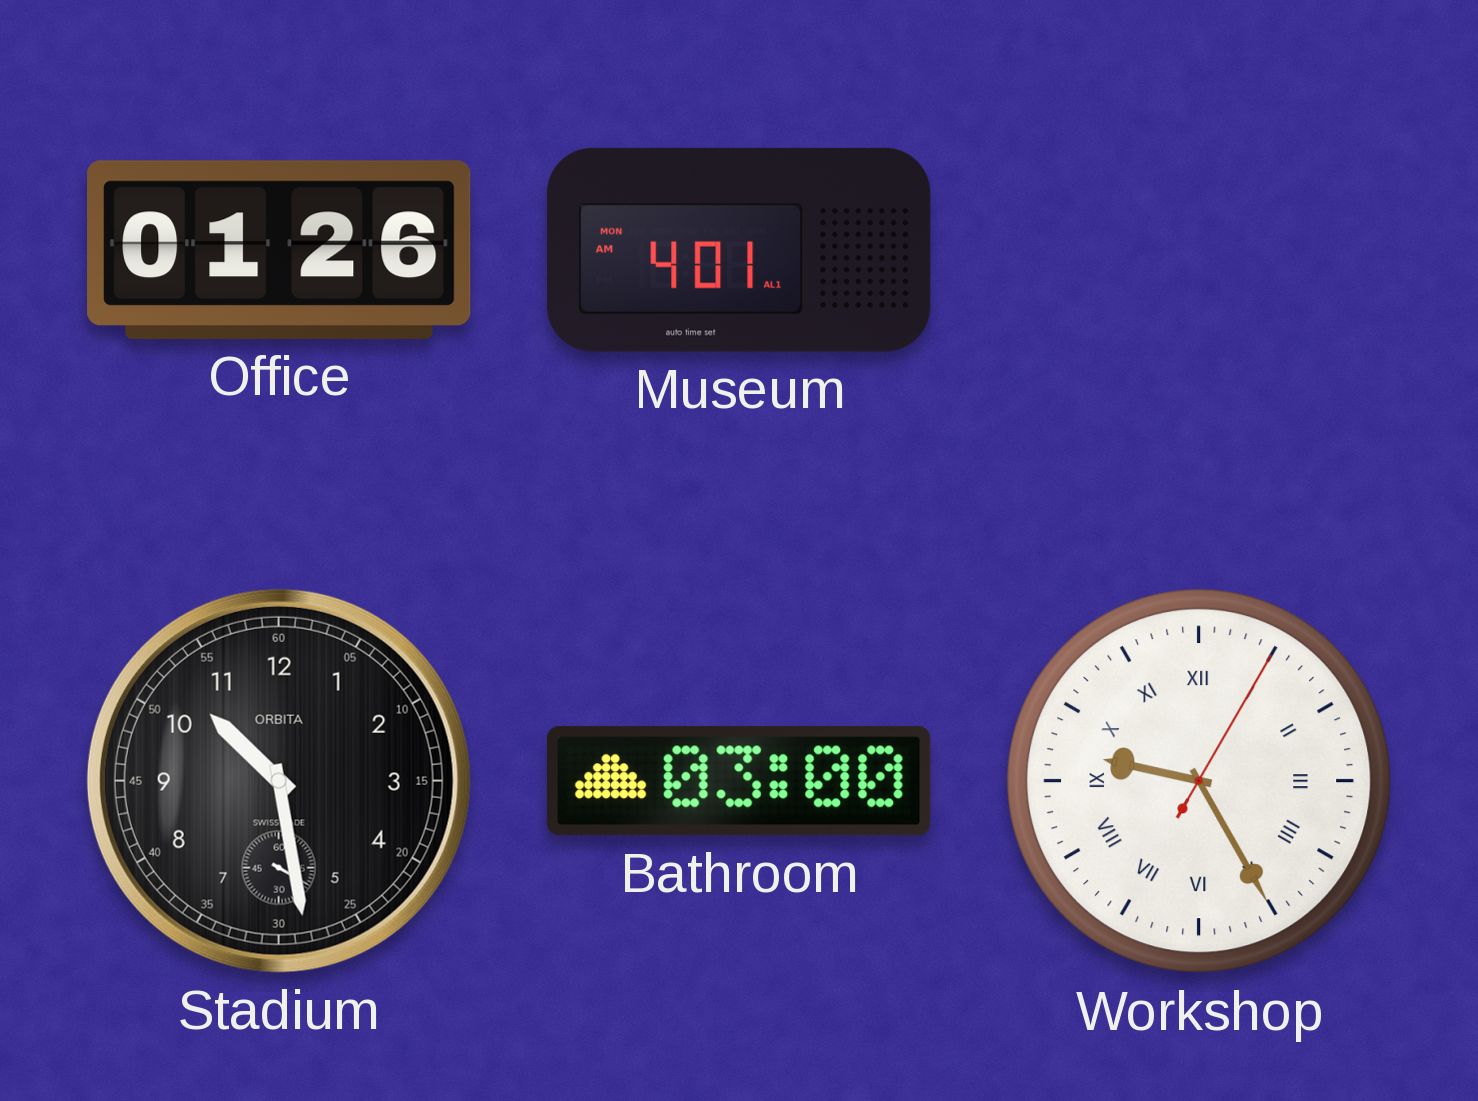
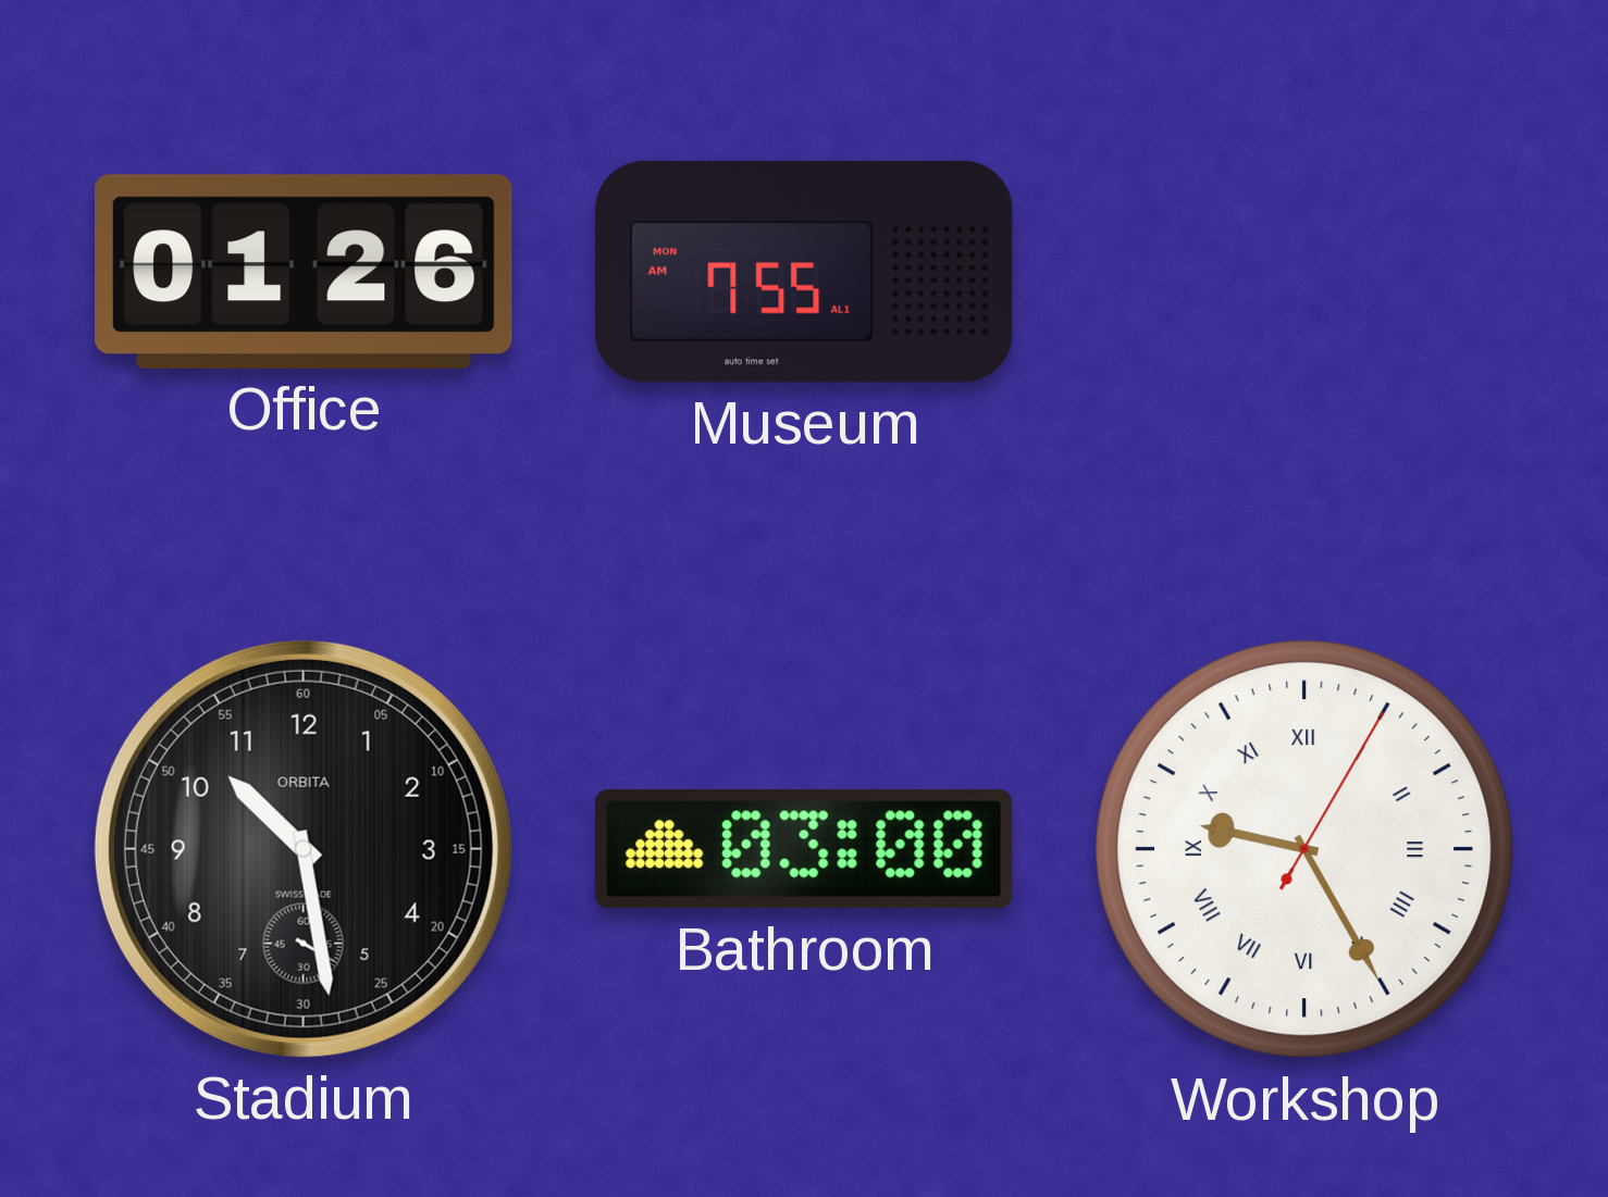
Museum: 4:01 -> 7:55
